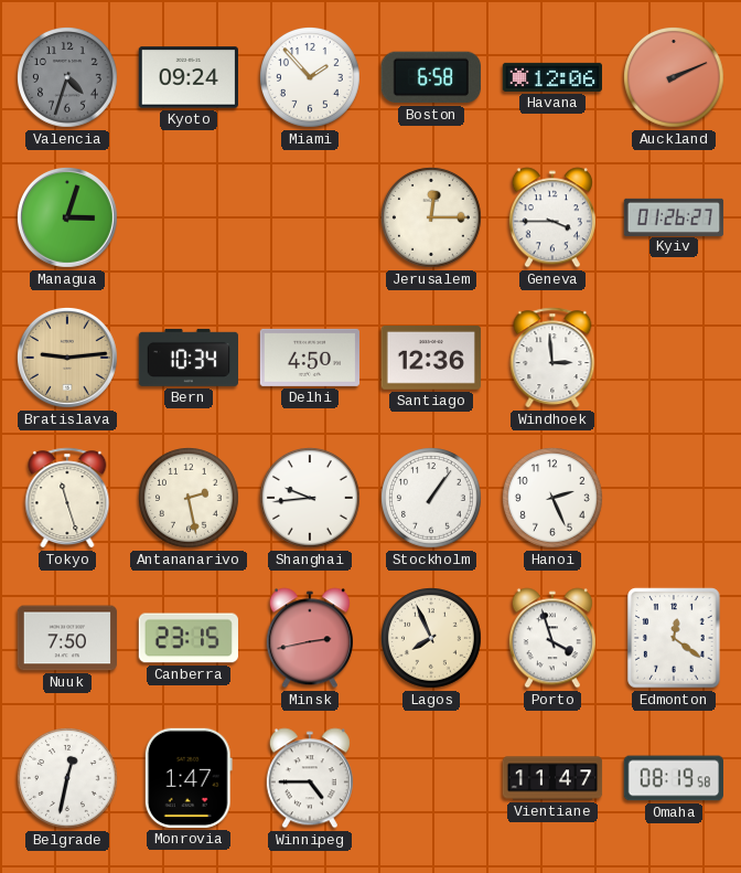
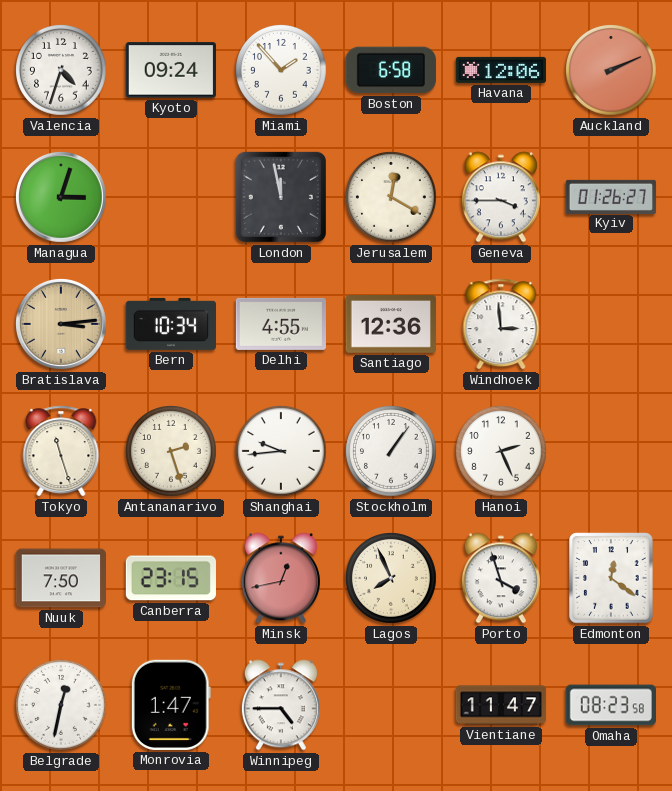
Valencia dial: grey -> white
London: none -> 11:58
Jerusalem: 12:15 -> 12:20
Bratislava: 9:14 -> 3:14
Delhi: 4:50 -> 4:55
Antananarivo: 2:28 -> 2:27
Minsk: 2:43 -> 12:43
Omaha: 08:19 -> 08:23
